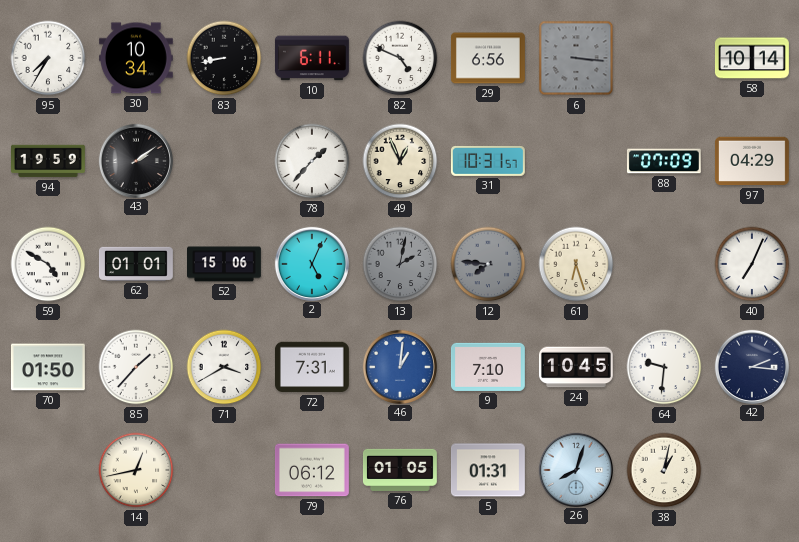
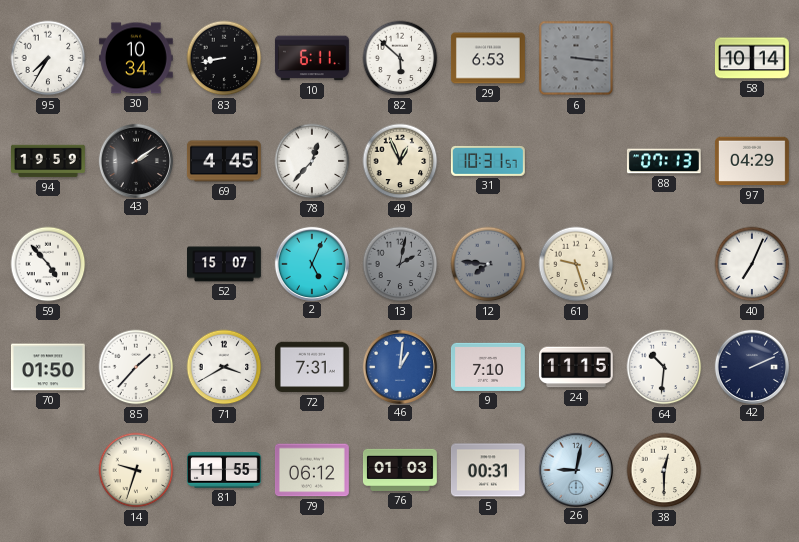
82: 4:49 -> 5:52
29: 6:56 -> 6:53
69: none -> 4:45
78: 1:37 -> 12:37
88: 07:09 -> 07:13
59: 4:50 -> 4:53
62: 01:01 -> none
52: 15:06 -> 15:07
61: 6:27 -> 9:27
24: 10:45 -> 11:15
64: 9:31 -> 10:31
42: 2:16 -> 2:11
14: 12:43 -> 9:33
81: none -> 11:55
76: 01:05 -> 01:03
5: 01:31 -> 00:31
26: 8:03 -> 9:02
38: 1:02 -> 12:30
